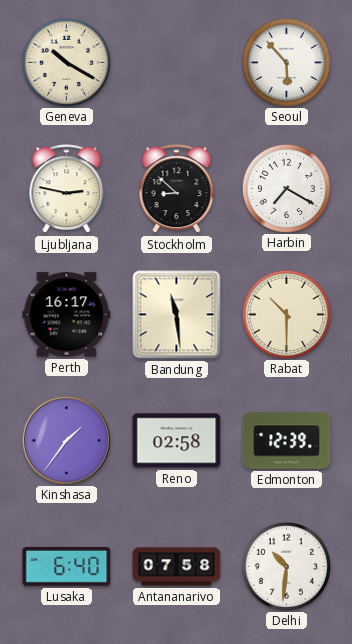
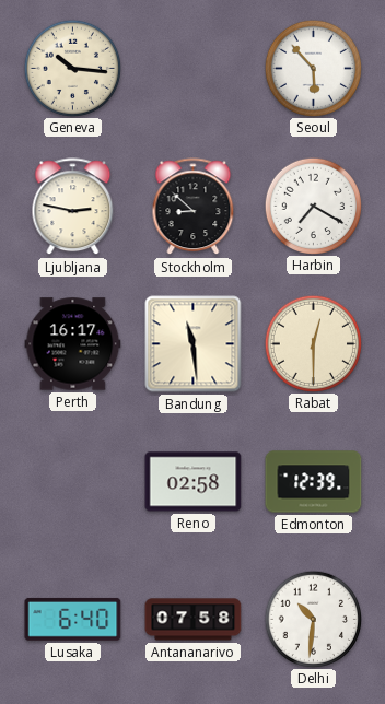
Geneva: 10:20 -> 10:16
Rabat: 10:30 -> 12:30
Kinshasa: 1:36 -> none
